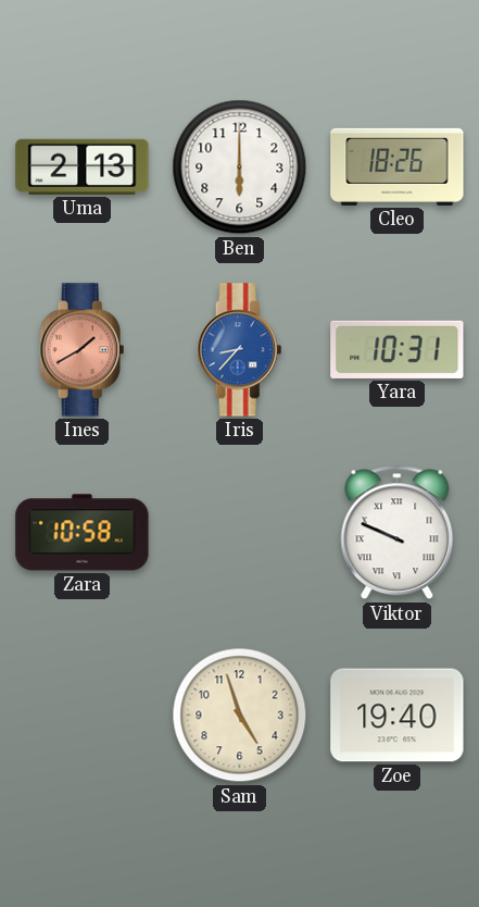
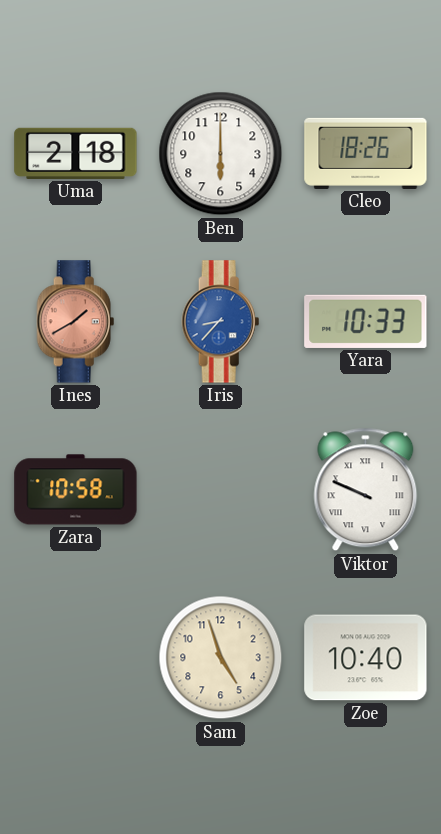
Uma: 2:13 -> 2:18
Yara: 10:31 -> 10:33
Zoe: 19:40 -> 10:40
